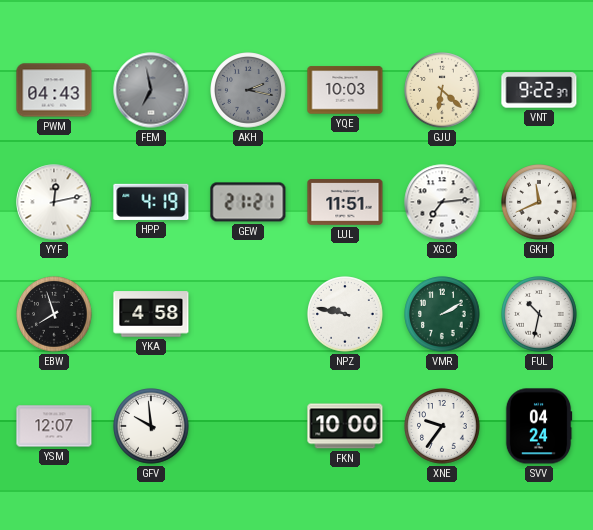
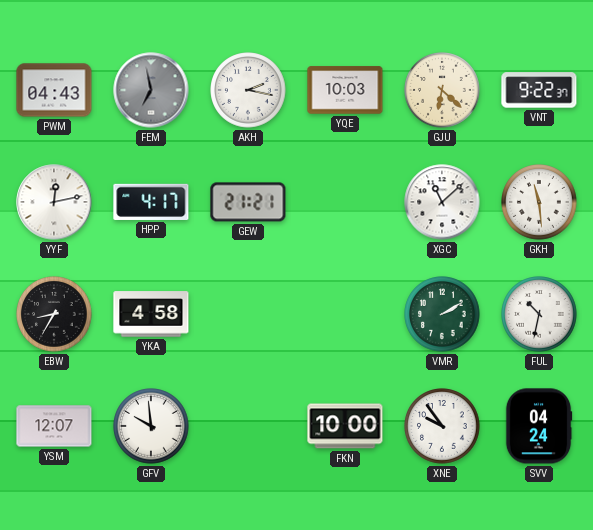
AKH dial: grey -> white
HPP: 4:19 -> 4:17
LUL: 11:51 -> none
XGC: 7:14 -> 11:08
GKH: 11:41 -> 11:29
EBW: 7:57 -> 8:35
NPZ: 9:47 -> none
XNE: 9:36 -> 9:54
